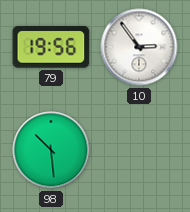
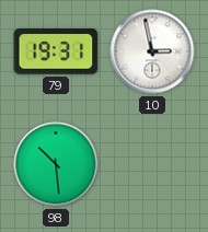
79: 19:56 -> 19:31
10: 2:54 -> 2:58
